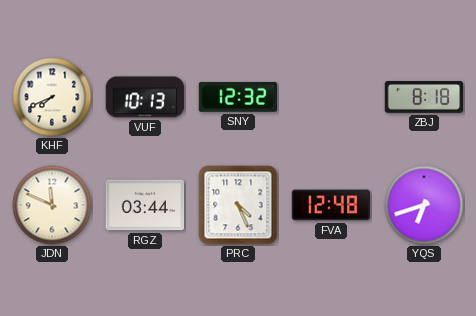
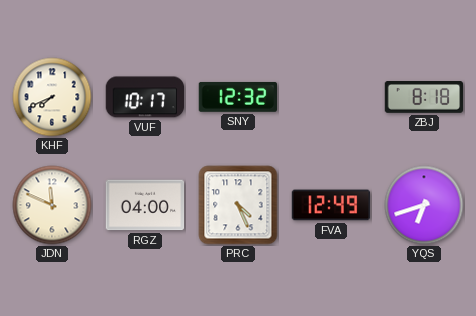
VUF: 10:13 -> 10:17
RGZ: 03:44 -> 04:00
FVA: 12:48 -> 12:49
